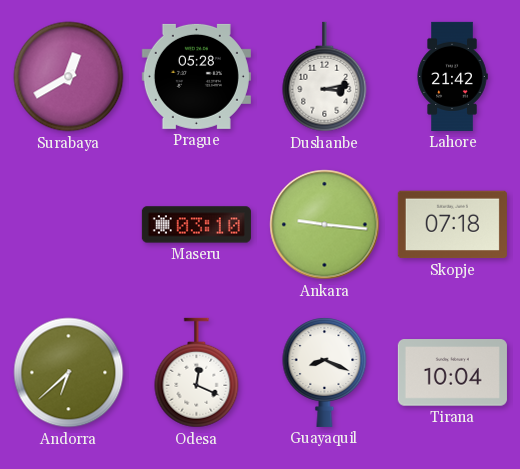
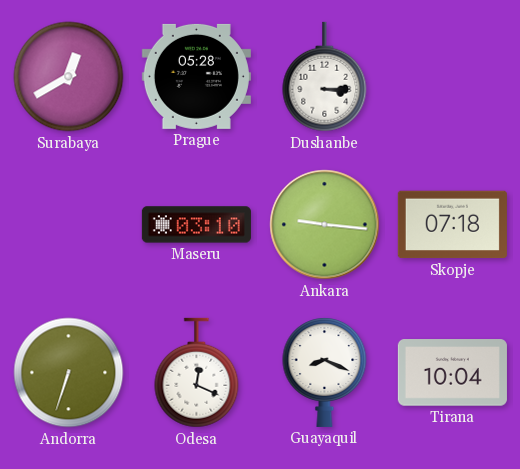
Dushanbe: 3:13 -> 3:15
Lahore: 21:42 -> none
Andorra: 6:38 -> 6:33
